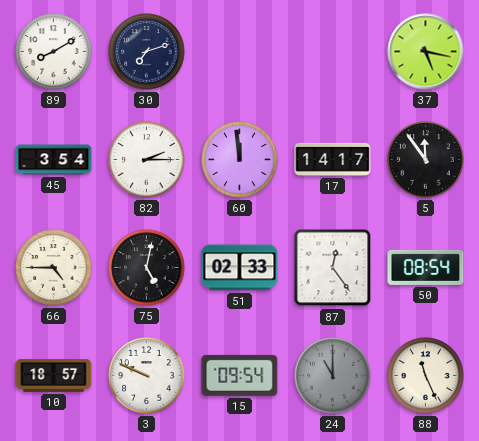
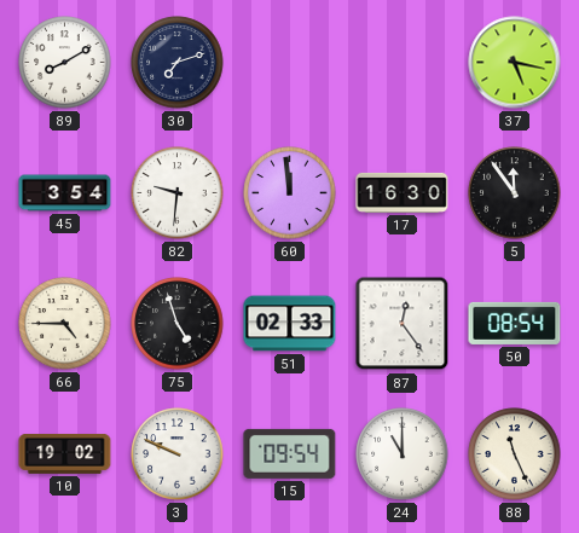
82: 2:15 -> 9:31
17: 14:17 -> 16:30
75: 5:02 -> 4:57
10: 18:57 -> 19:02
24 dial: grey -> white
